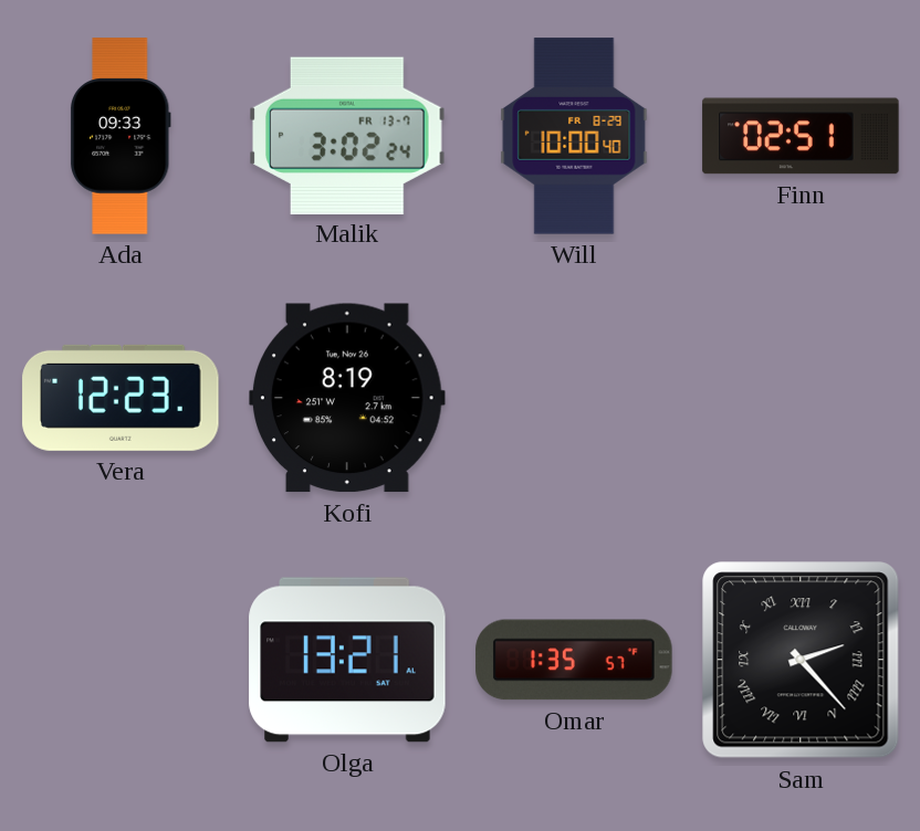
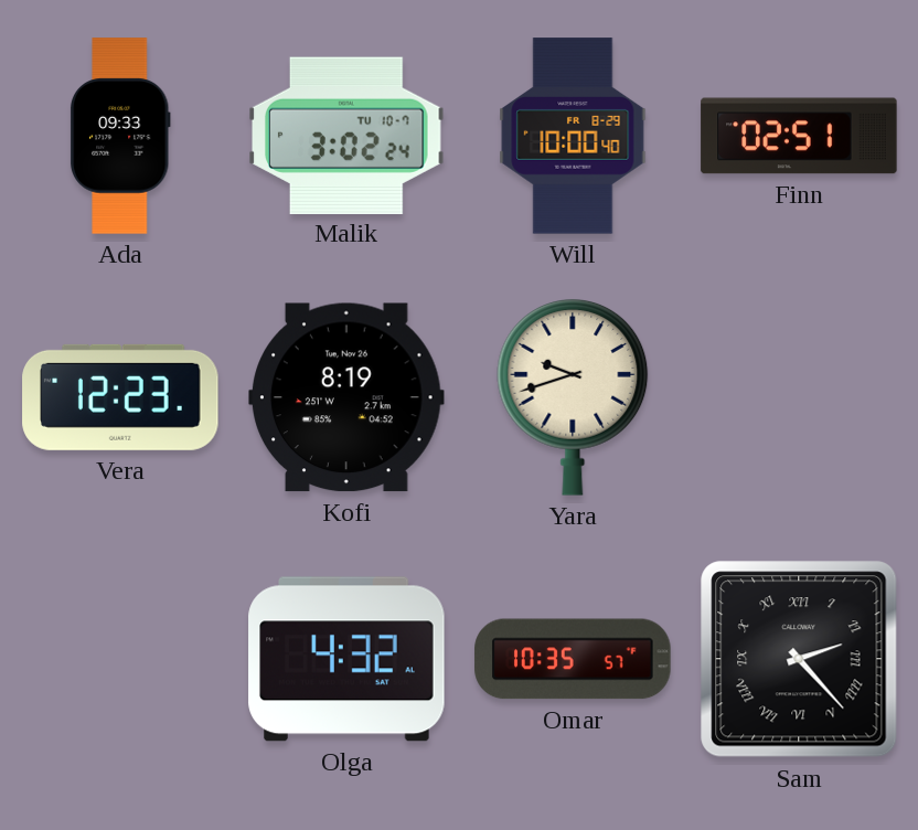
Malik date: FR 13-7 -> TU 10-7
Yara: none -> 9:42
Olga: 13:21 -> 4:32
Omar: 1:35 -> 10:35
